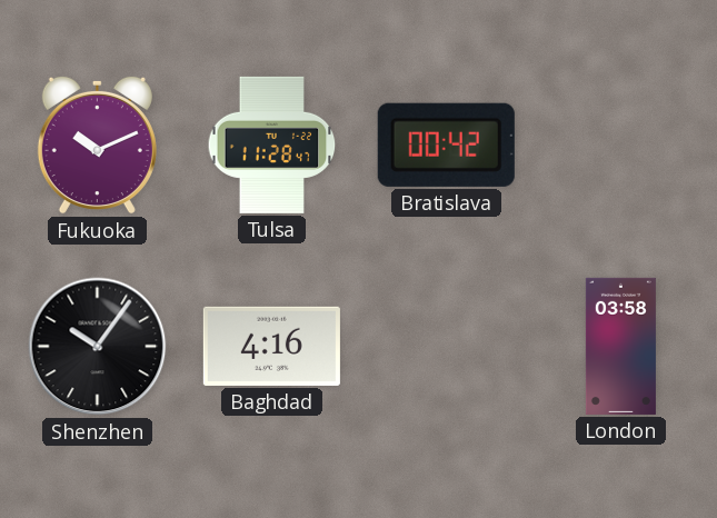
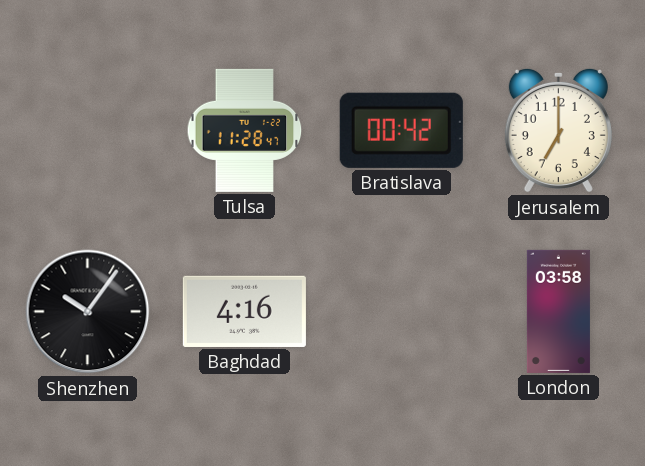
Fukuoka: 10:11 -> none
Jerusalem: none -> 7:00
